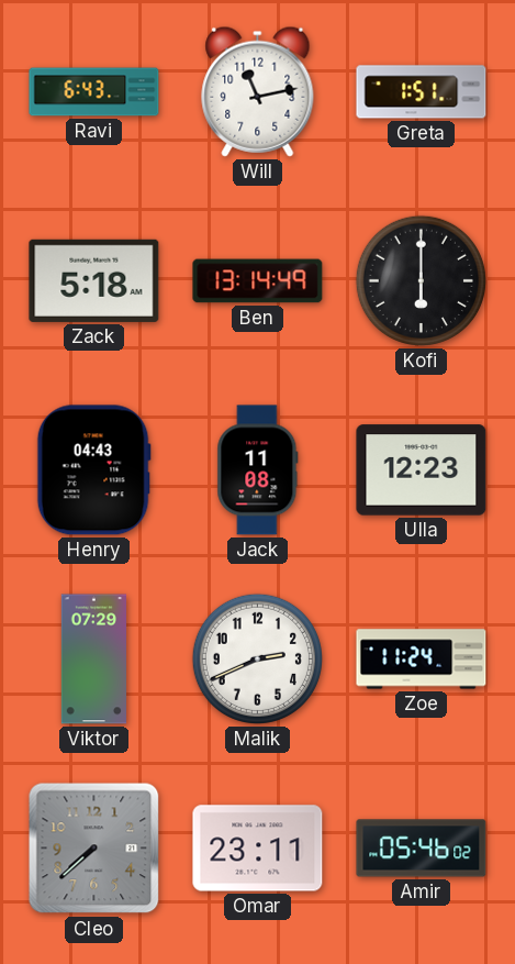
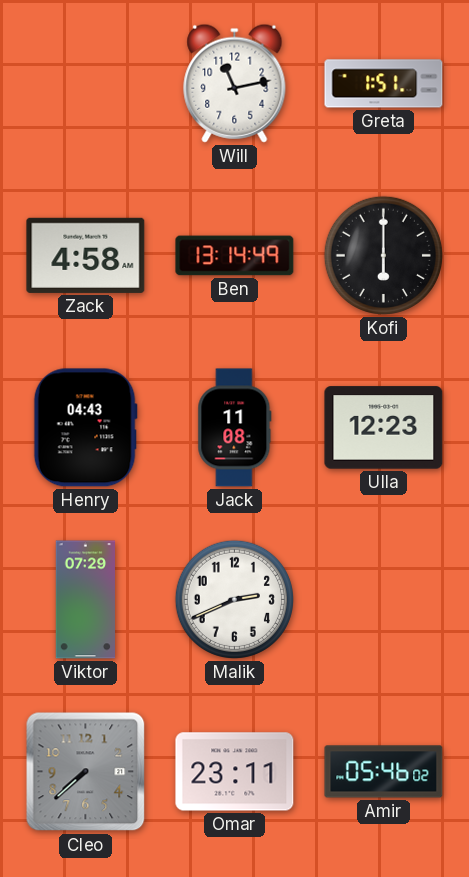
Ravi: 6:43 -> none
Zack: 5:18 -> 4:58
Zoe: 11:24 -> none
